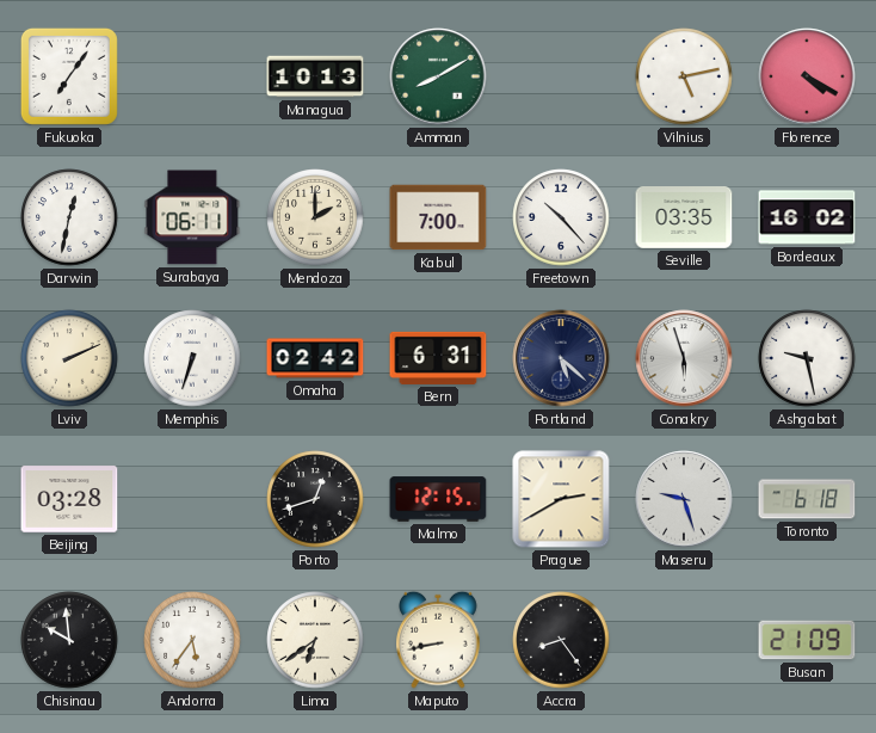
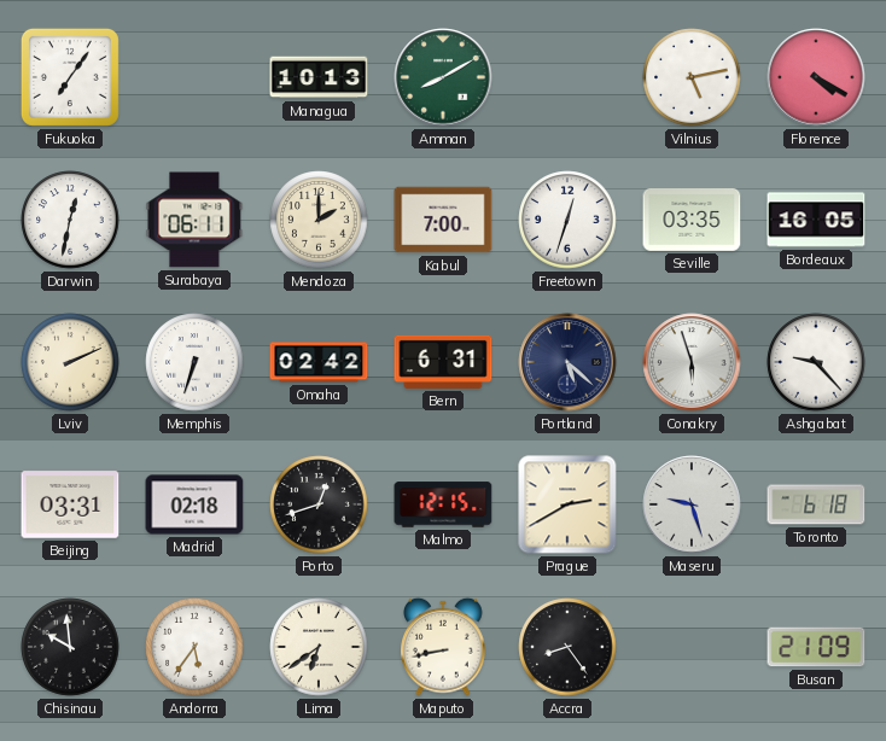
Freetown: 10:23 -> 12:33
Bordeaux: 16:02 -> 16:05
Ashgabat: 9:28 -> 9:23
Beijing: 03:28 -> 03:31
Madrid: none -> 02:18
